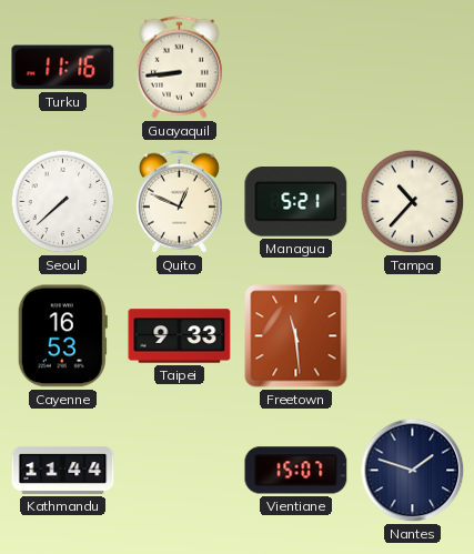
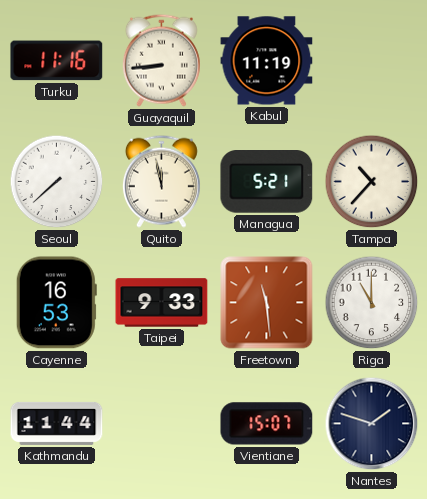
Kabul: none -> 11:19
Quito: 12:49 -> 11:58
Riga: none -> 11:00
